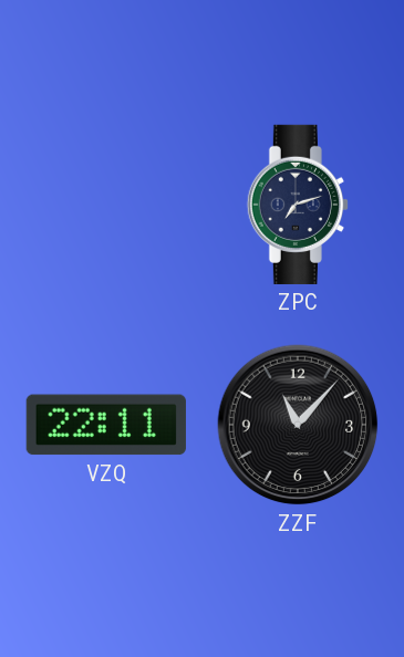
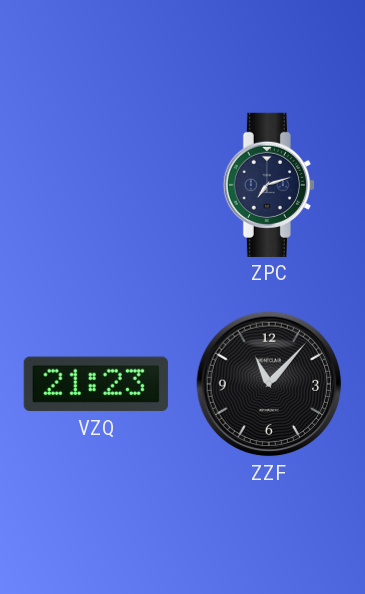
VZQ: 22:11 -> 21:23
